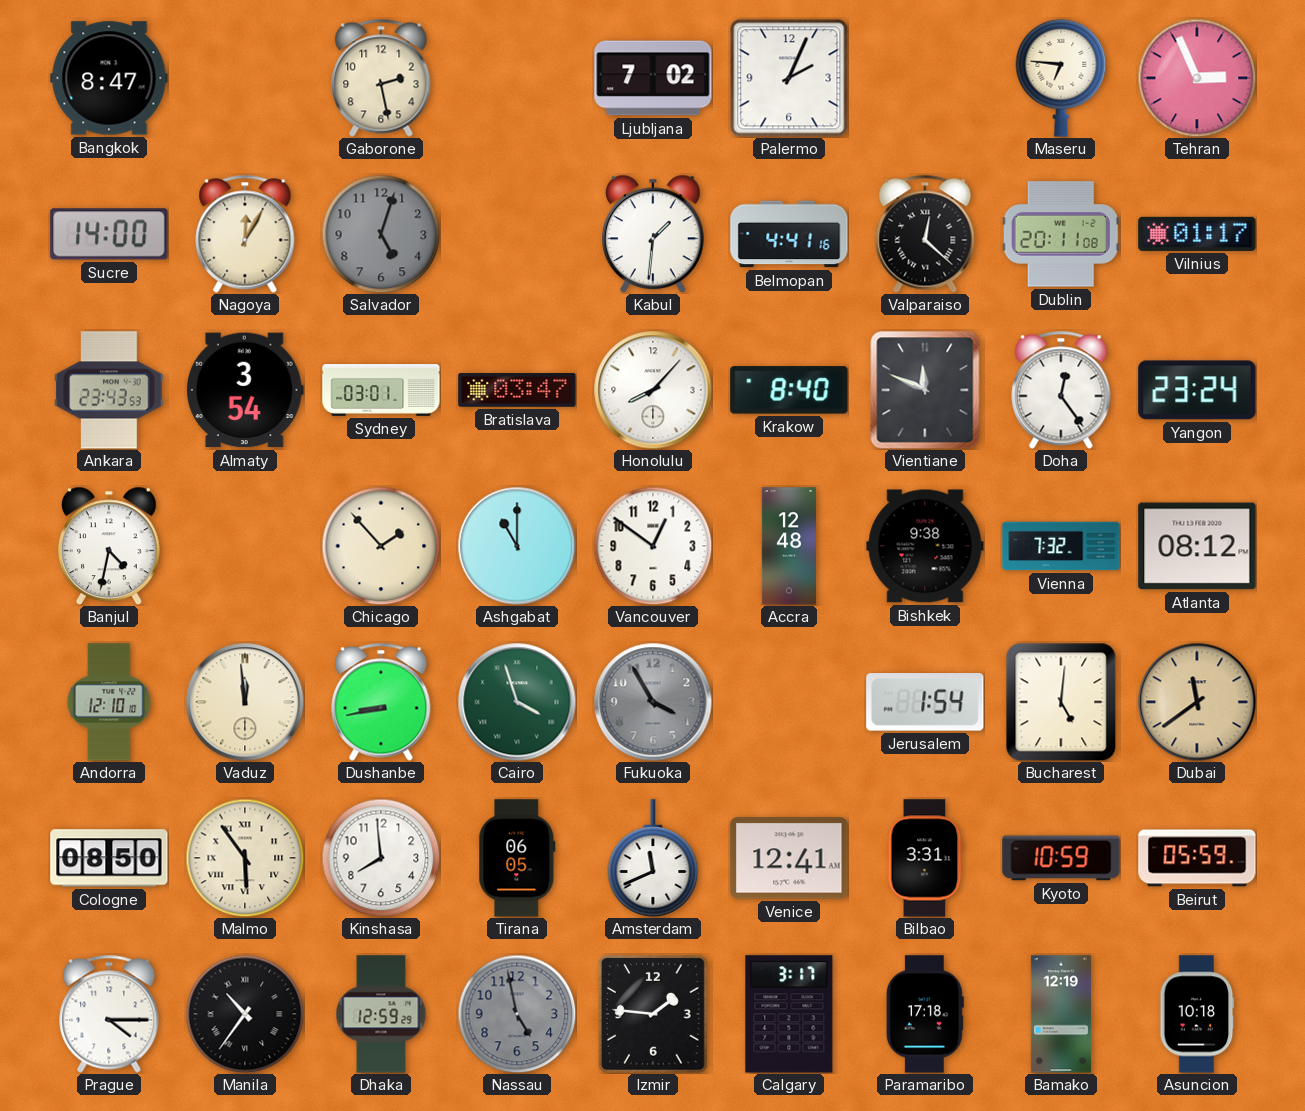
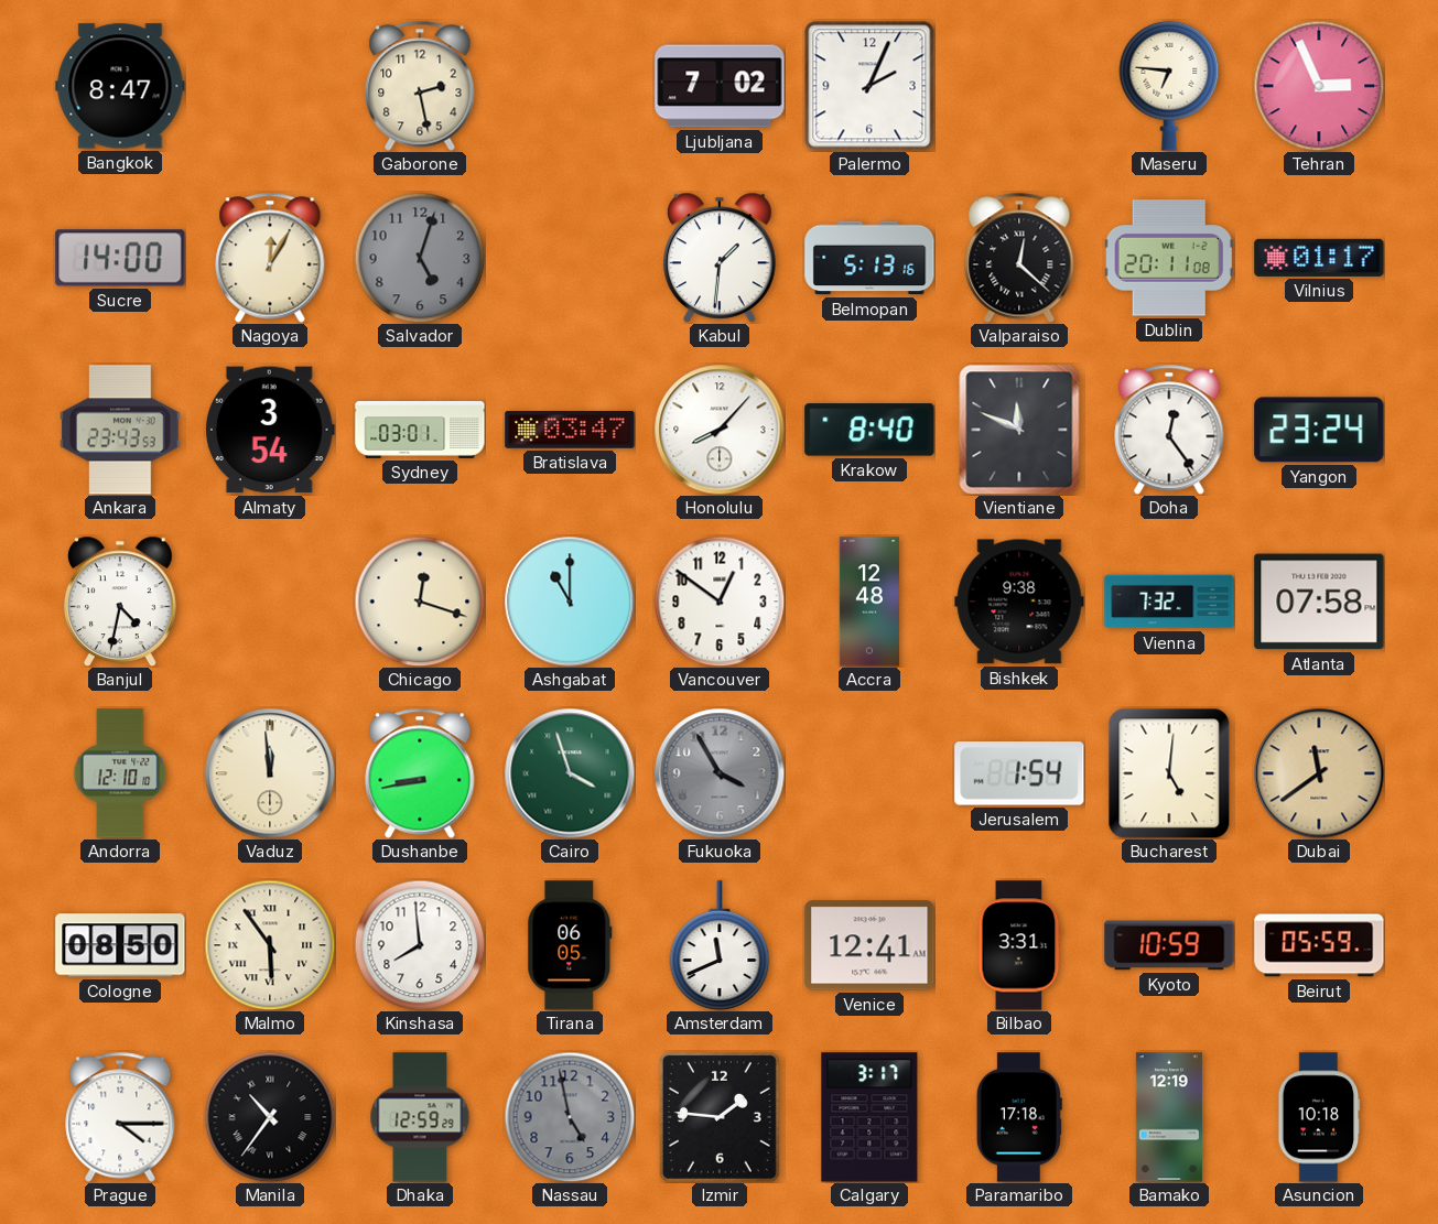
Belmopan: 4:41 -> 5:13
Chicago: 1:53 -> 12:18
Atlanta: 08:12 -> 07:58
